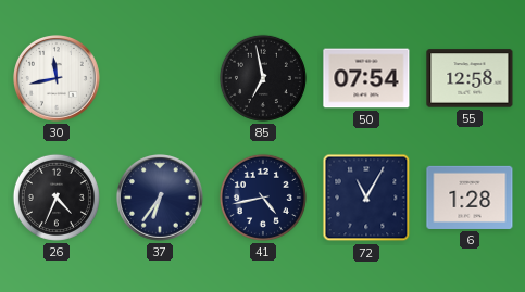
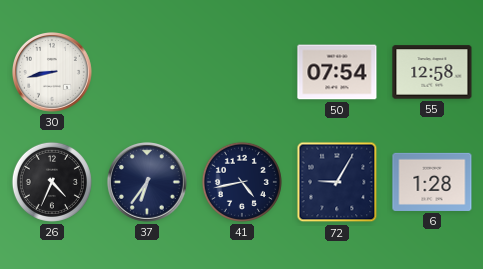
30: 11:43 -> 8:43
85: 6:58 -> none
72: 11:05 -> 9:05
